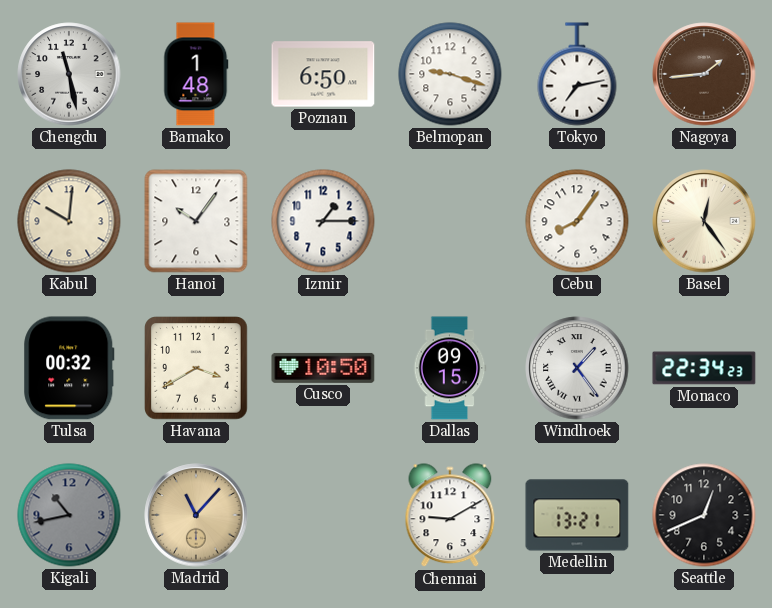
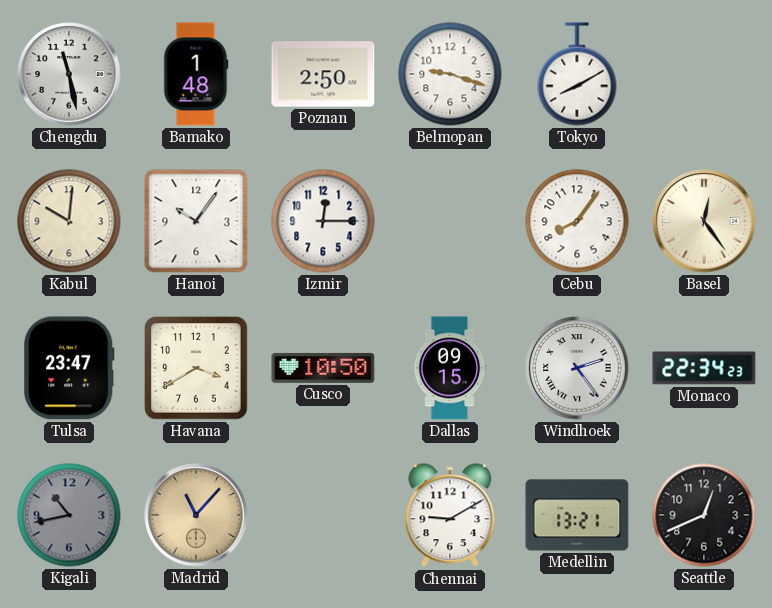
Poznan: 6:50 -> 2:50
Tokyo: 7:13 -> 8:10
Nagoya: 1:44 -> none
Izmir: 1:15 -> 12:15
Tulsa: 00:32 -> 23:47
Windhoek: 1:24 -> 2:24
